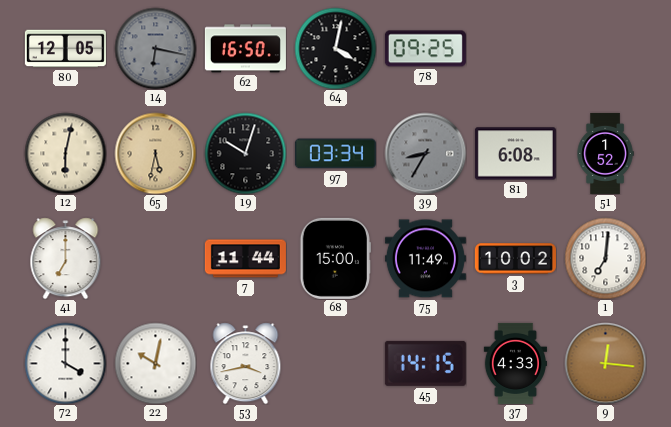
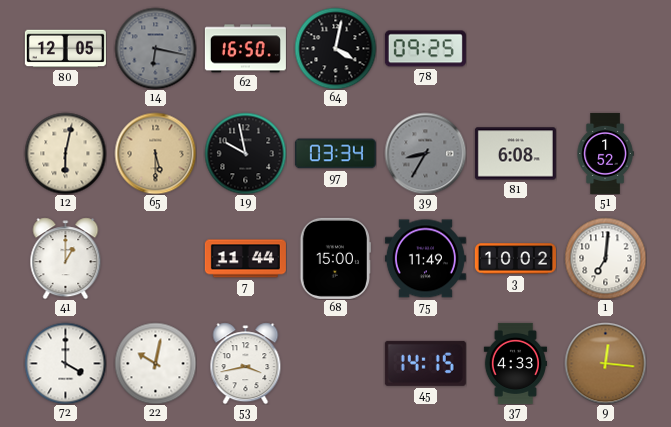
65: 5:32 -> 5:30
19: 10:03 -> 9:58
41: 7:00 -> 1:00
